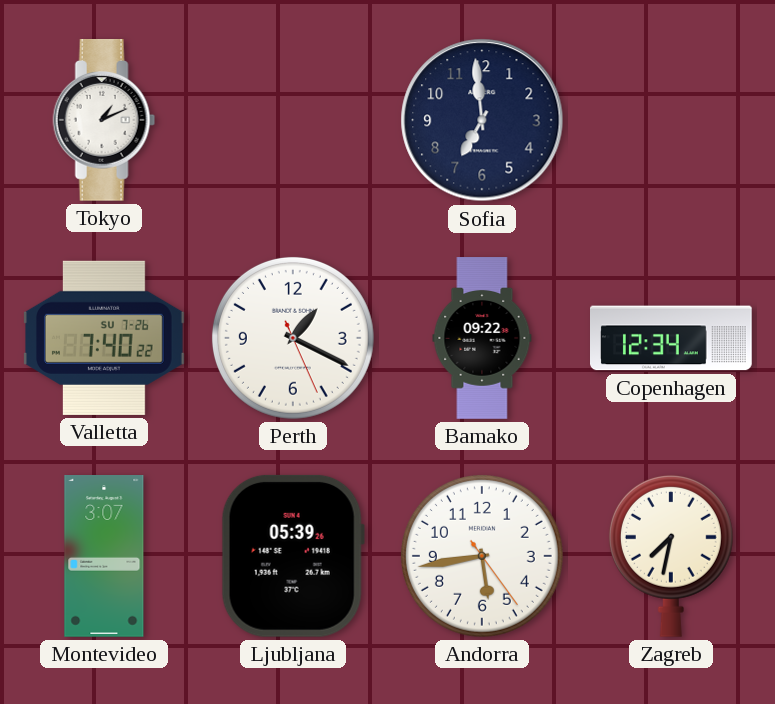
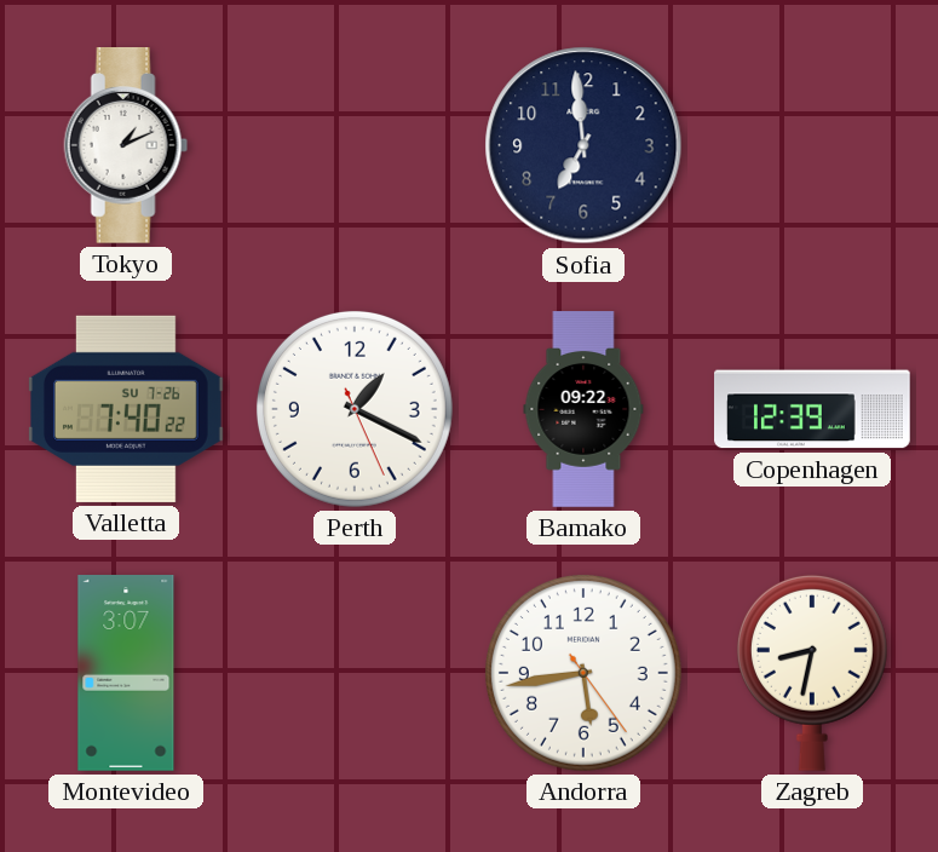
Copenhagen: 12:34 -> 12:39
Ljubljana: 05:39 -> none
Zagreb: 7:32 -> 8:32
